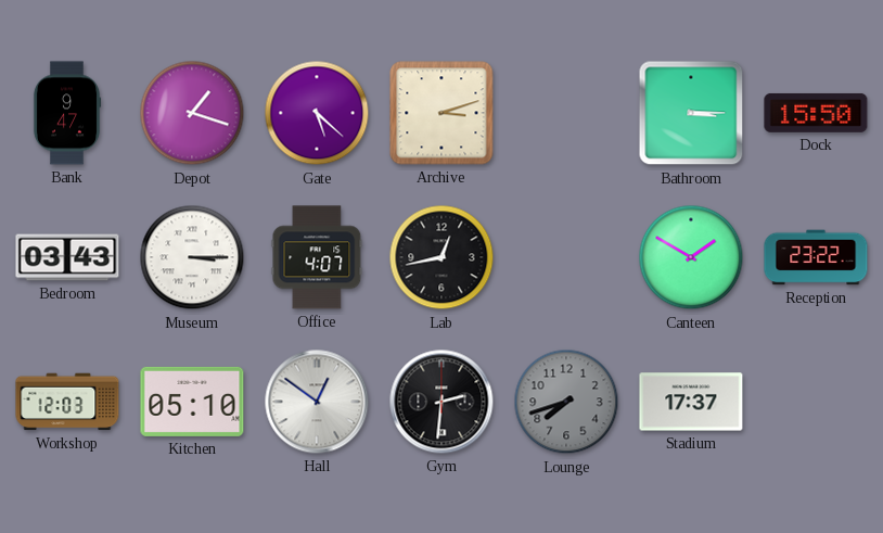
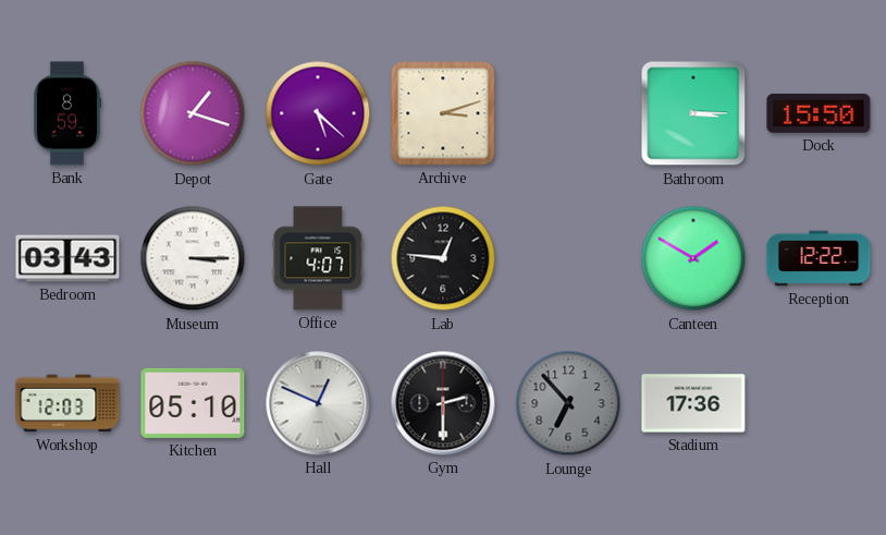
Bank: 9:47 -> 8:59
Lab: 12:43 -> 12:46
Reception: 23:22 -> 12:22
Hall: 12:51 -> 12:49
Gym: 2:31 -> 2:30
Lounge: 7:42 -> 6:53
Stadium: 17:37 -> 17:36
